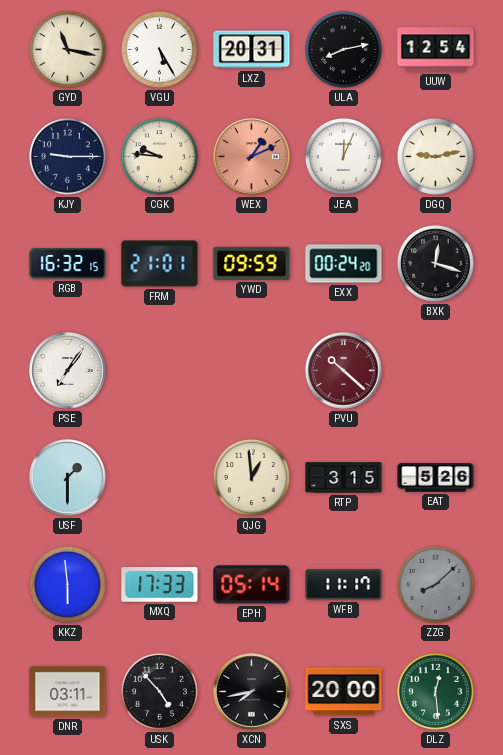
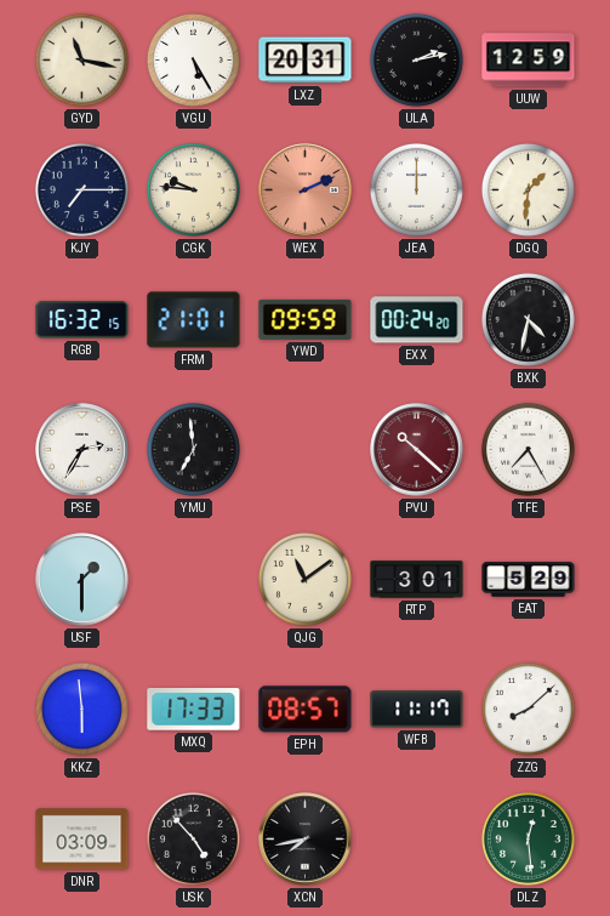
ULA: 8:13 -> 2:13
UUW: 12:54 -> 12:59
KJY: 9:15 -> 7:15
WEX: 1:11 -> 2:11
JEA: 12:04 -> 12:00
DGQ: 9:13 -> 1:31
BXK: 12:18 -> 4:32
PSE: 7:06 -> 2:35
YMU: none -> 6:59
TFE: none -> 7:25
QJG: 12:59 -> 11:09
RTP: 3:15 -> 3:01
EAT: 5:26 -> 5:29
EPH: 05:14 -> 08:57
ZZG dial: grey -> white
DNR: 03:11 -> 03:09
SXS: 20:00 -> none
